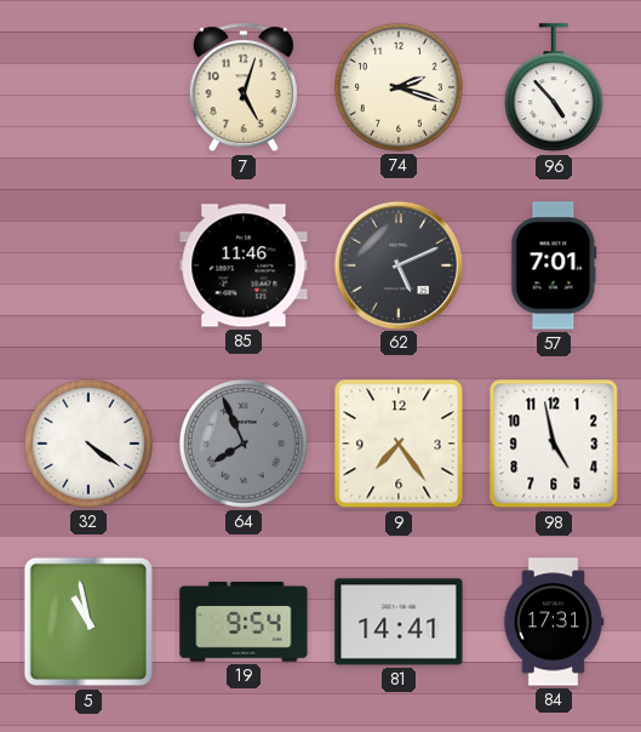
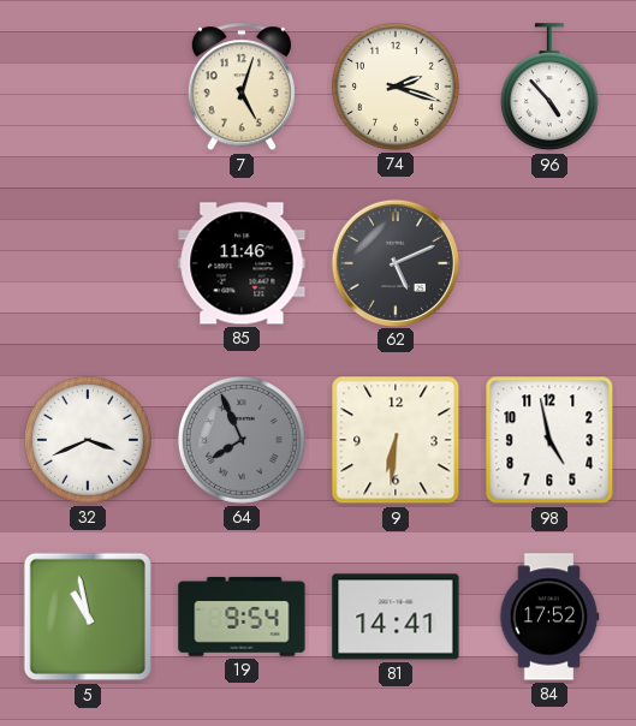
57: 7:01 -> none
32: 4:21 -> 3:41
9: 7:24 -> 6:31
84: 17:31 -> 17:52
